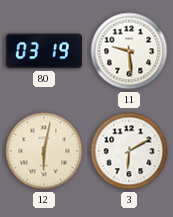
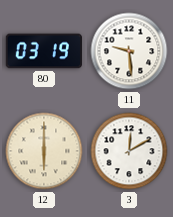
12: 6:02 -> 6:00
3: 6:10 -> 12:10
